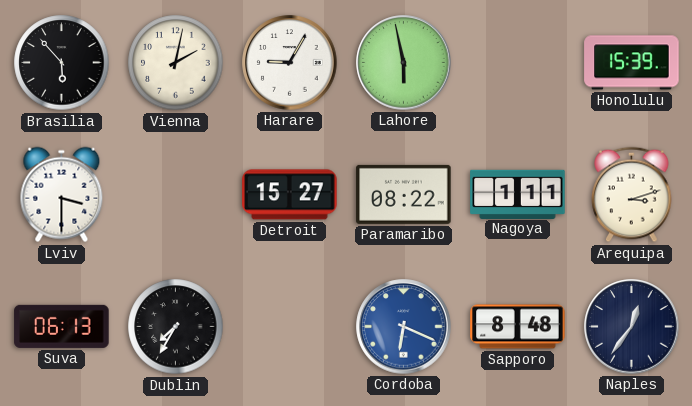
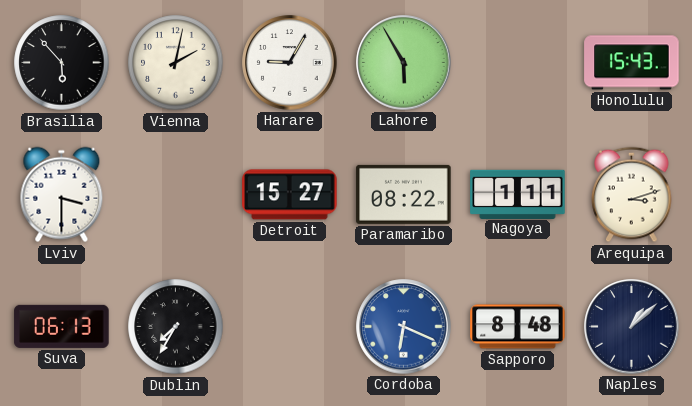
Lahore: 5:58 -> 5:55
Honolulu: 15:39 -> 15:43
Naples: 12:36 -> 1:08
